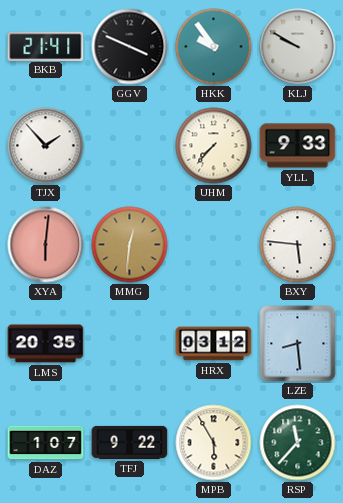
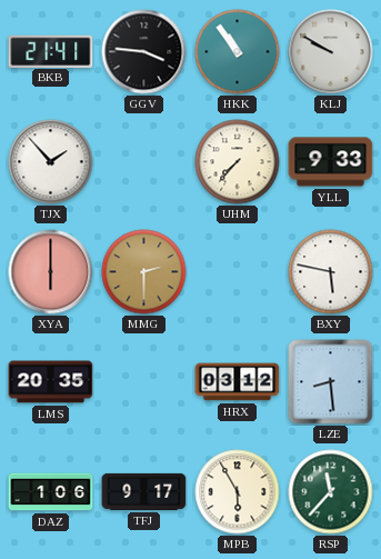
GGV: 3:49 -> 3:46
HKK: 9:54 -> 10:54
XYA: 6:01 -> 6:00
MMG: 12:31 -> 2:30
BXY: 5:46 -> 5:47
DAZ: 1:07 -> 1:06
TFJ: 9:22 -> 9:17
